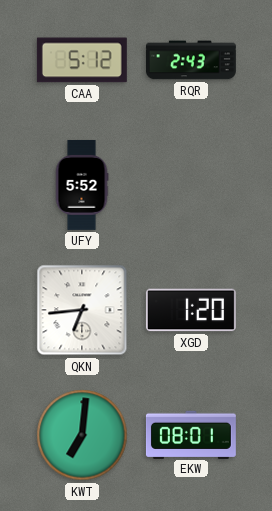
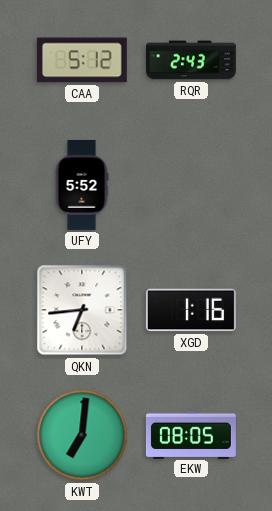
XGD: 1:20 -> 1:16
EKW: 08:01 -> 08:05
